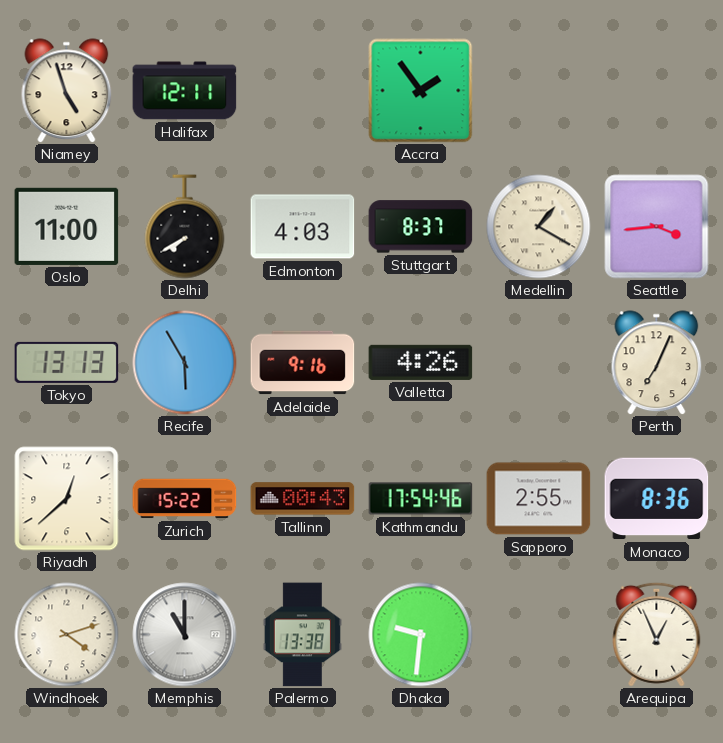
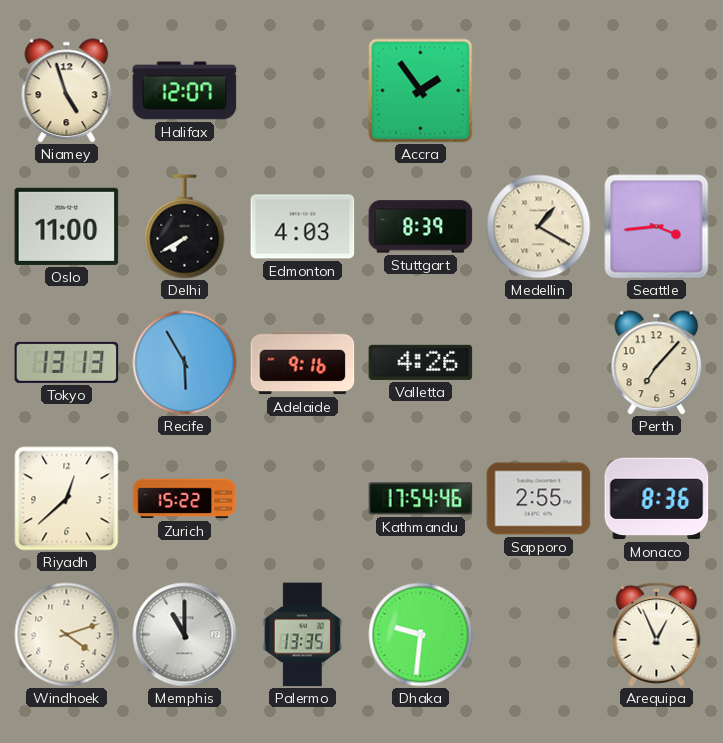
Halifax: 12:11 -> 12:07
Stuttgart: 8:37 -> 8:39
Perth: 7:04 -> 7:07
Tallinn: 00:43 -> none
Palermo: 13:38 -> 13:35
